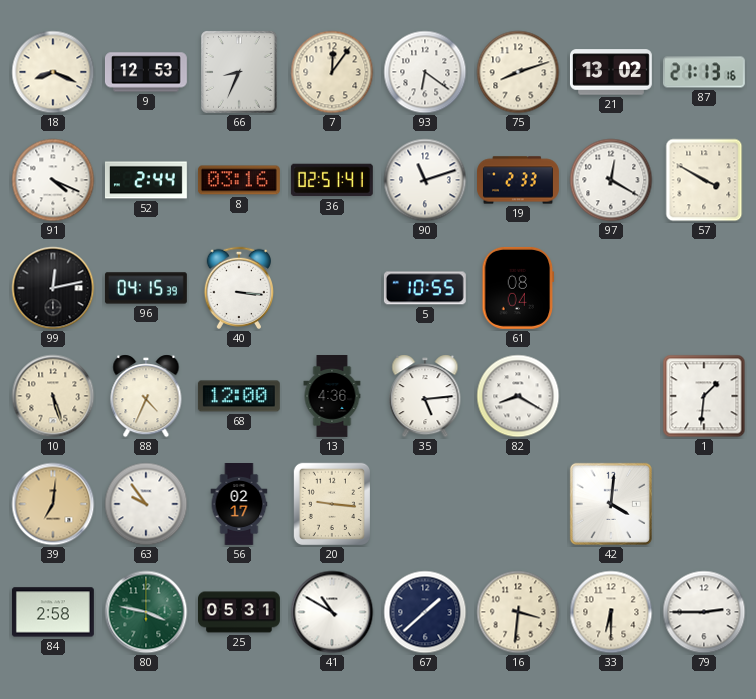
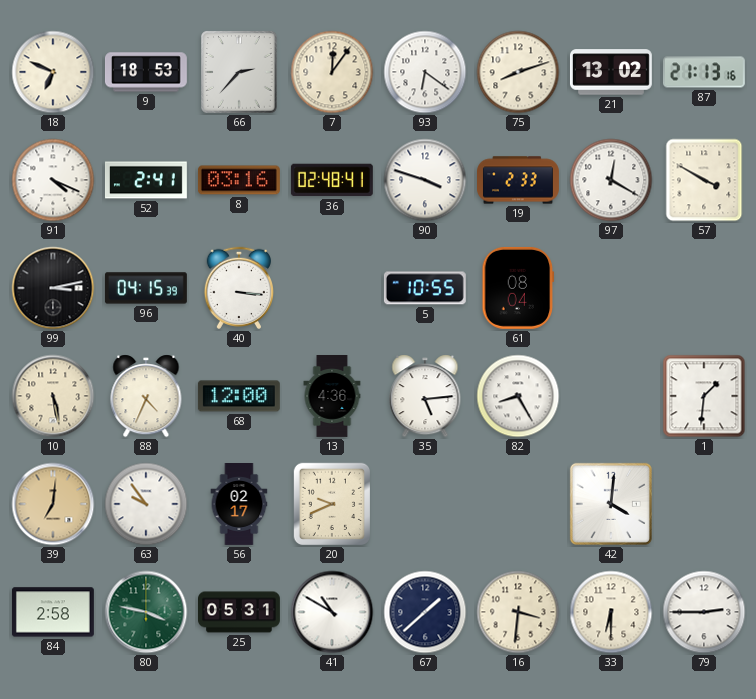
18: 8:19 -> 6:49
9: 12:53 -> 18:53
66: 8:34 -> 2:37
52: 2:44 -> 2:41
36: 02:51 -> 02:48
90: 11:12 -> 3:48
99: 12:13 -> 3:13
10: 5:27 -> 5:28
82: 8:20 -> 8:25
20: 9:16 -> 9:41
